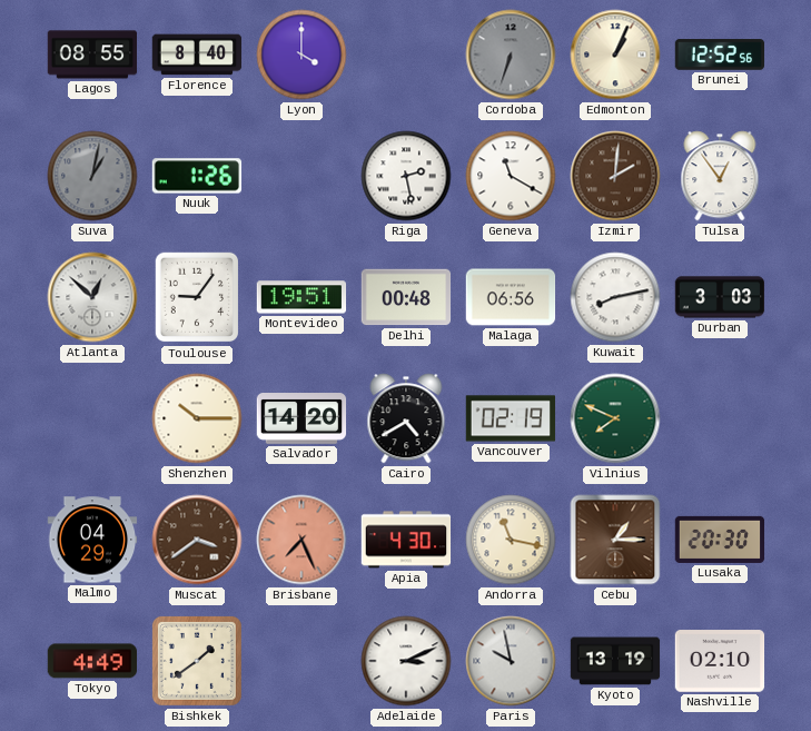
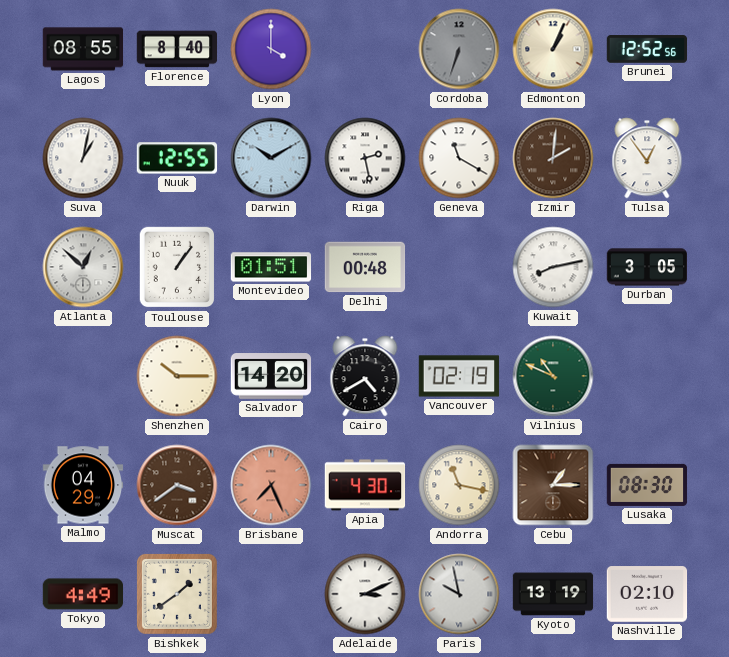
Suva dial: grey -> white
Nuuk: 1:26 -> 12:55
Darwin: none -> 10:10
Toulouse: 9:06 -> 1:06
Montevideo: 19:51 -> 01:51
Malaga: 06:56 -> none
Durban: 3:03 -> 3:05
Vilnius: 7:49 -> 10:49
Lusaka: 20:30 -> 08:30
